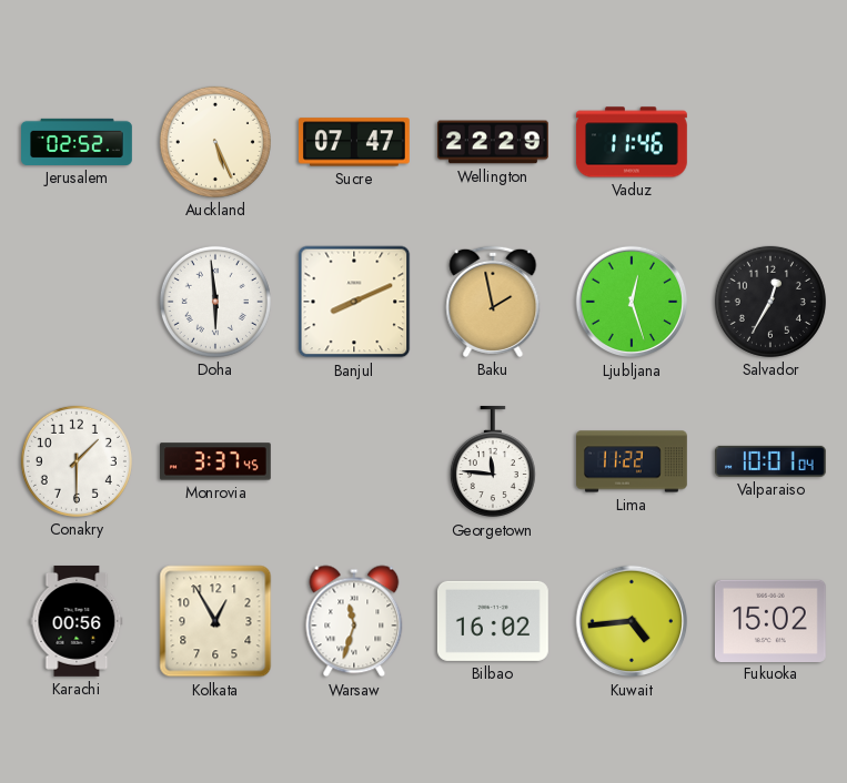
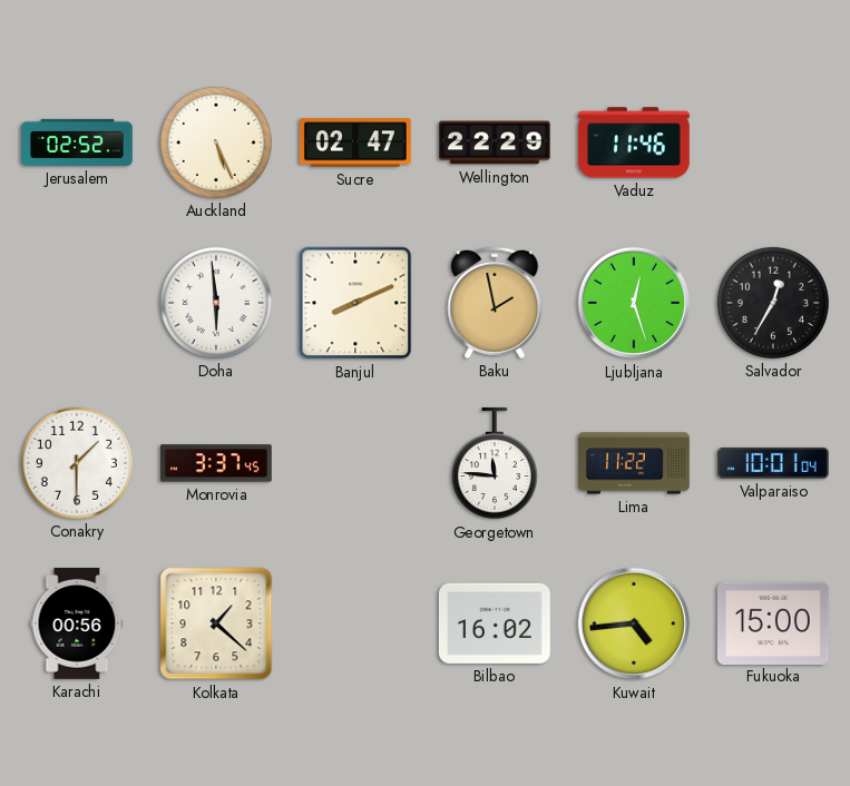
Sucre: 07:47 -> 02:47
Kolkata: 12:55 -> 1:22
Warsaw: 11:33 -> none
Fukuoka: 15:02 -> 15:00
